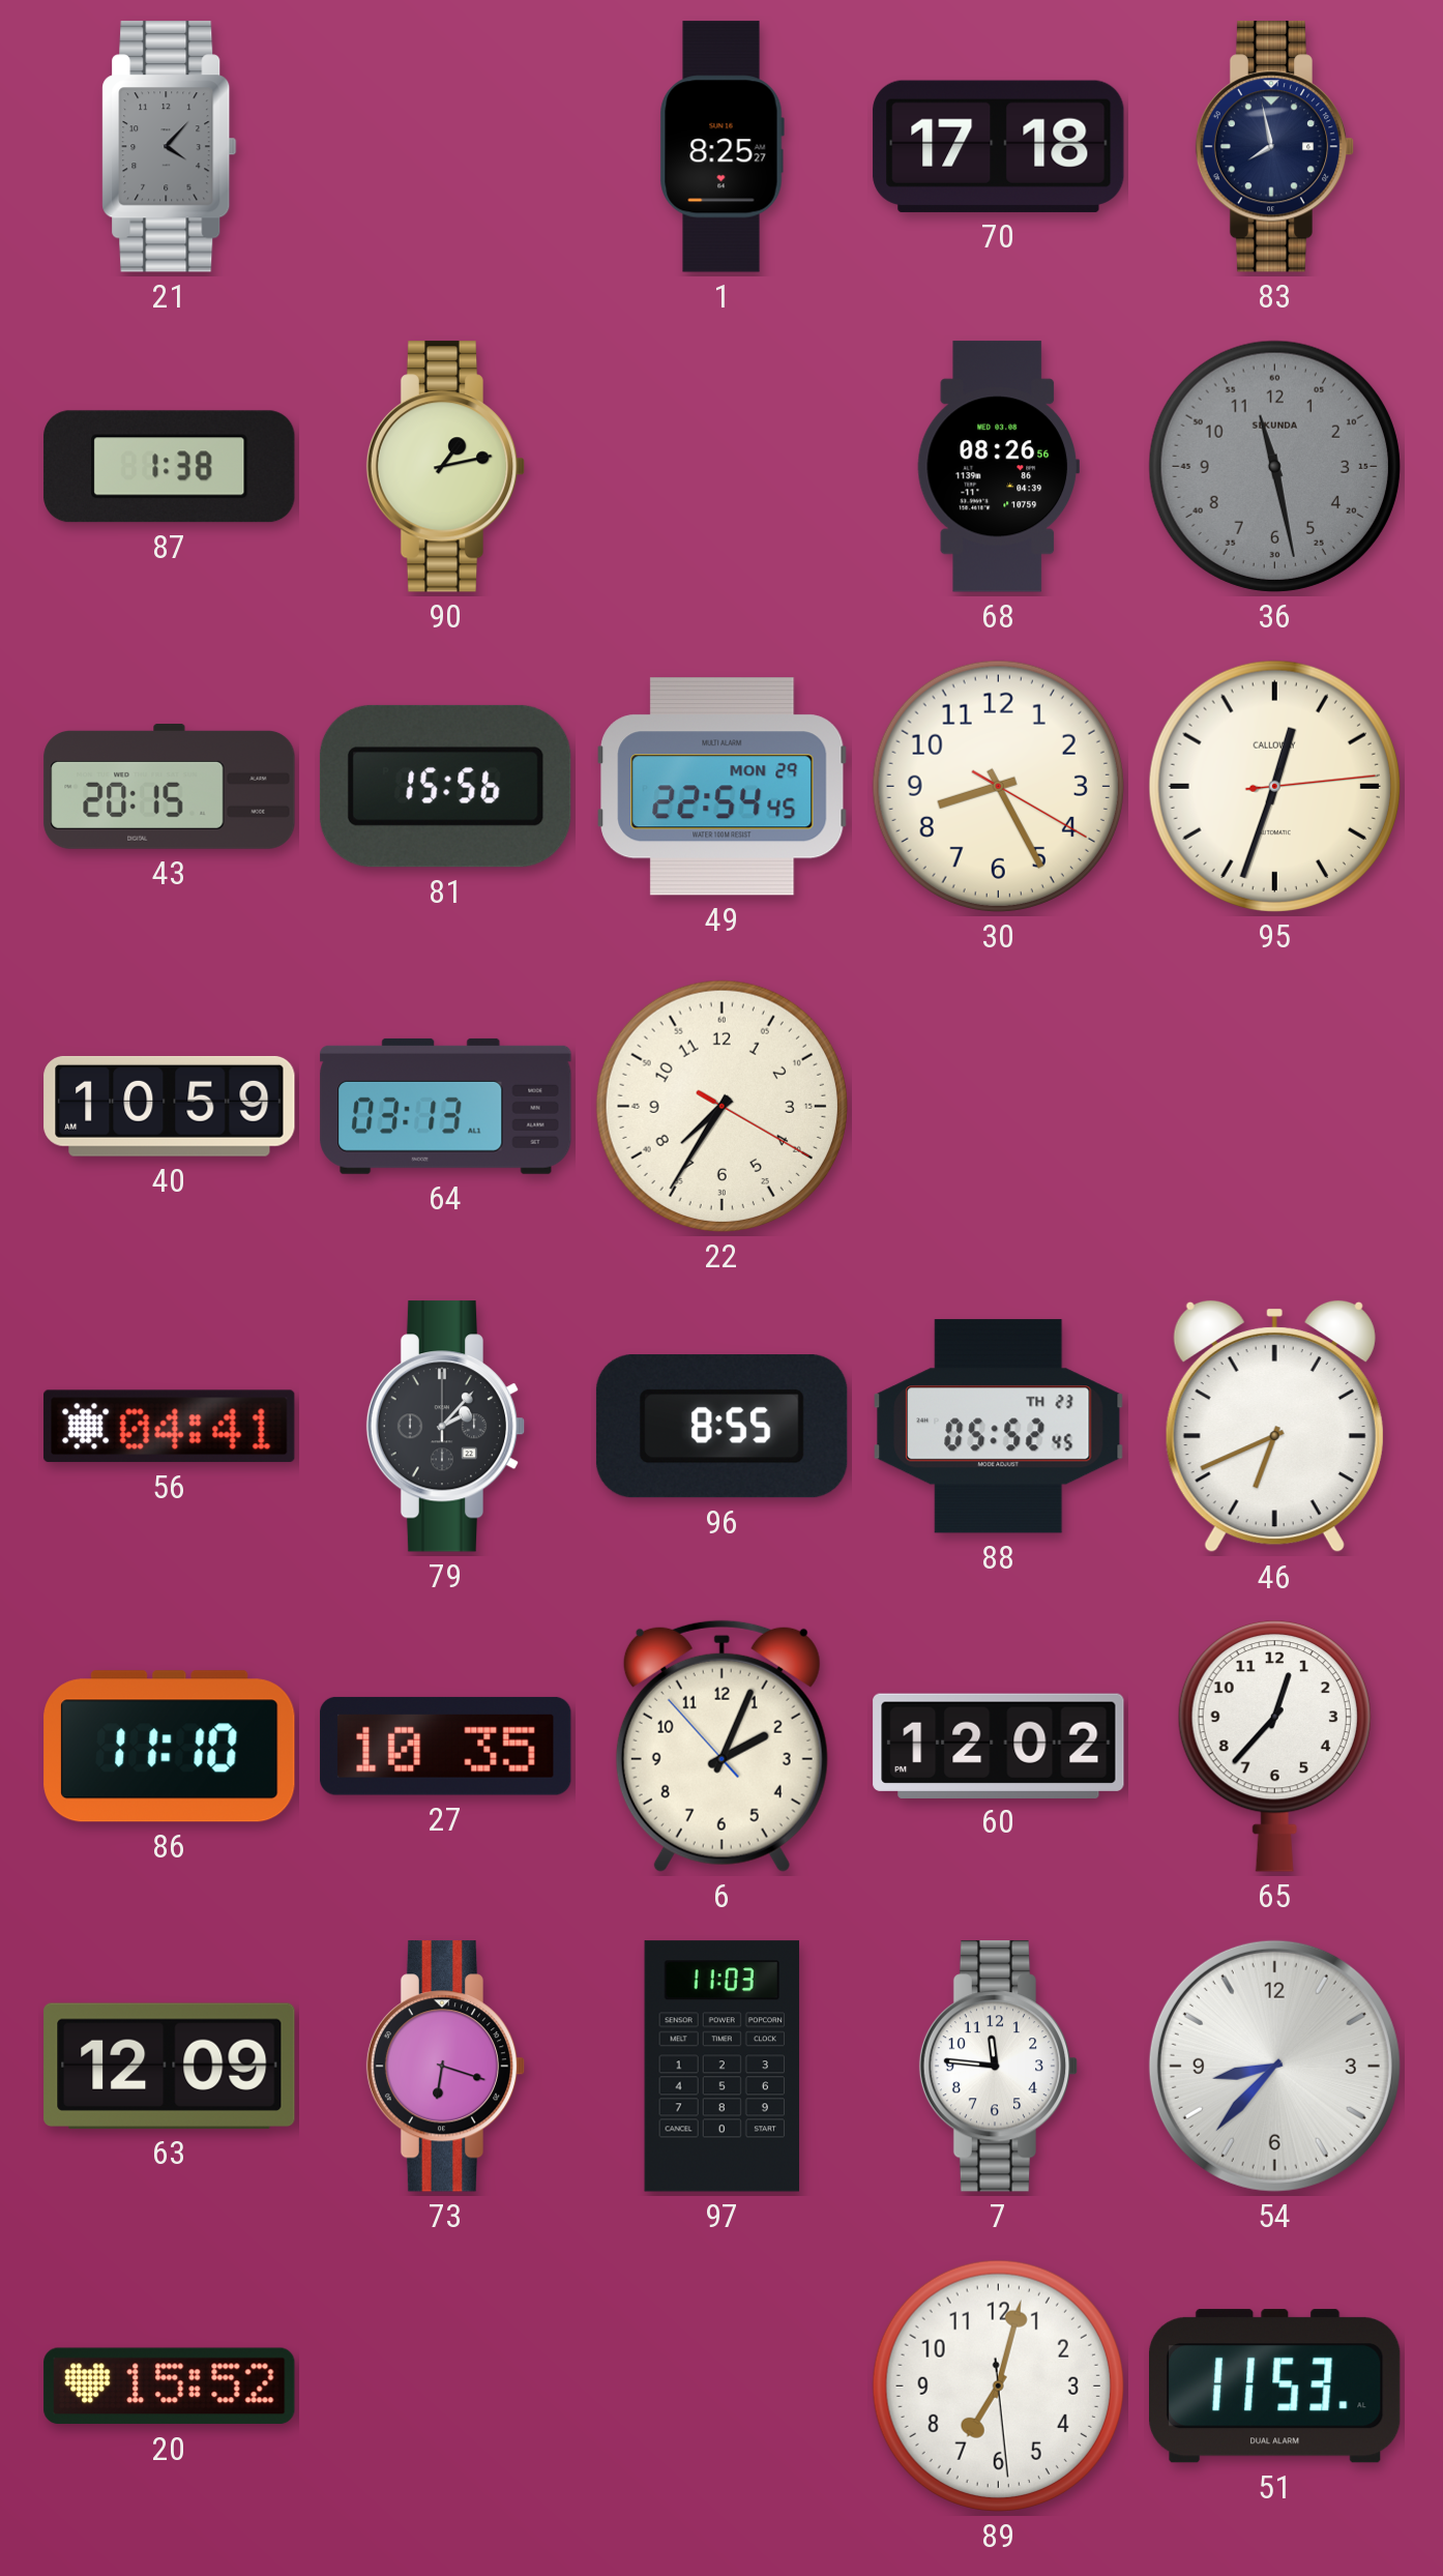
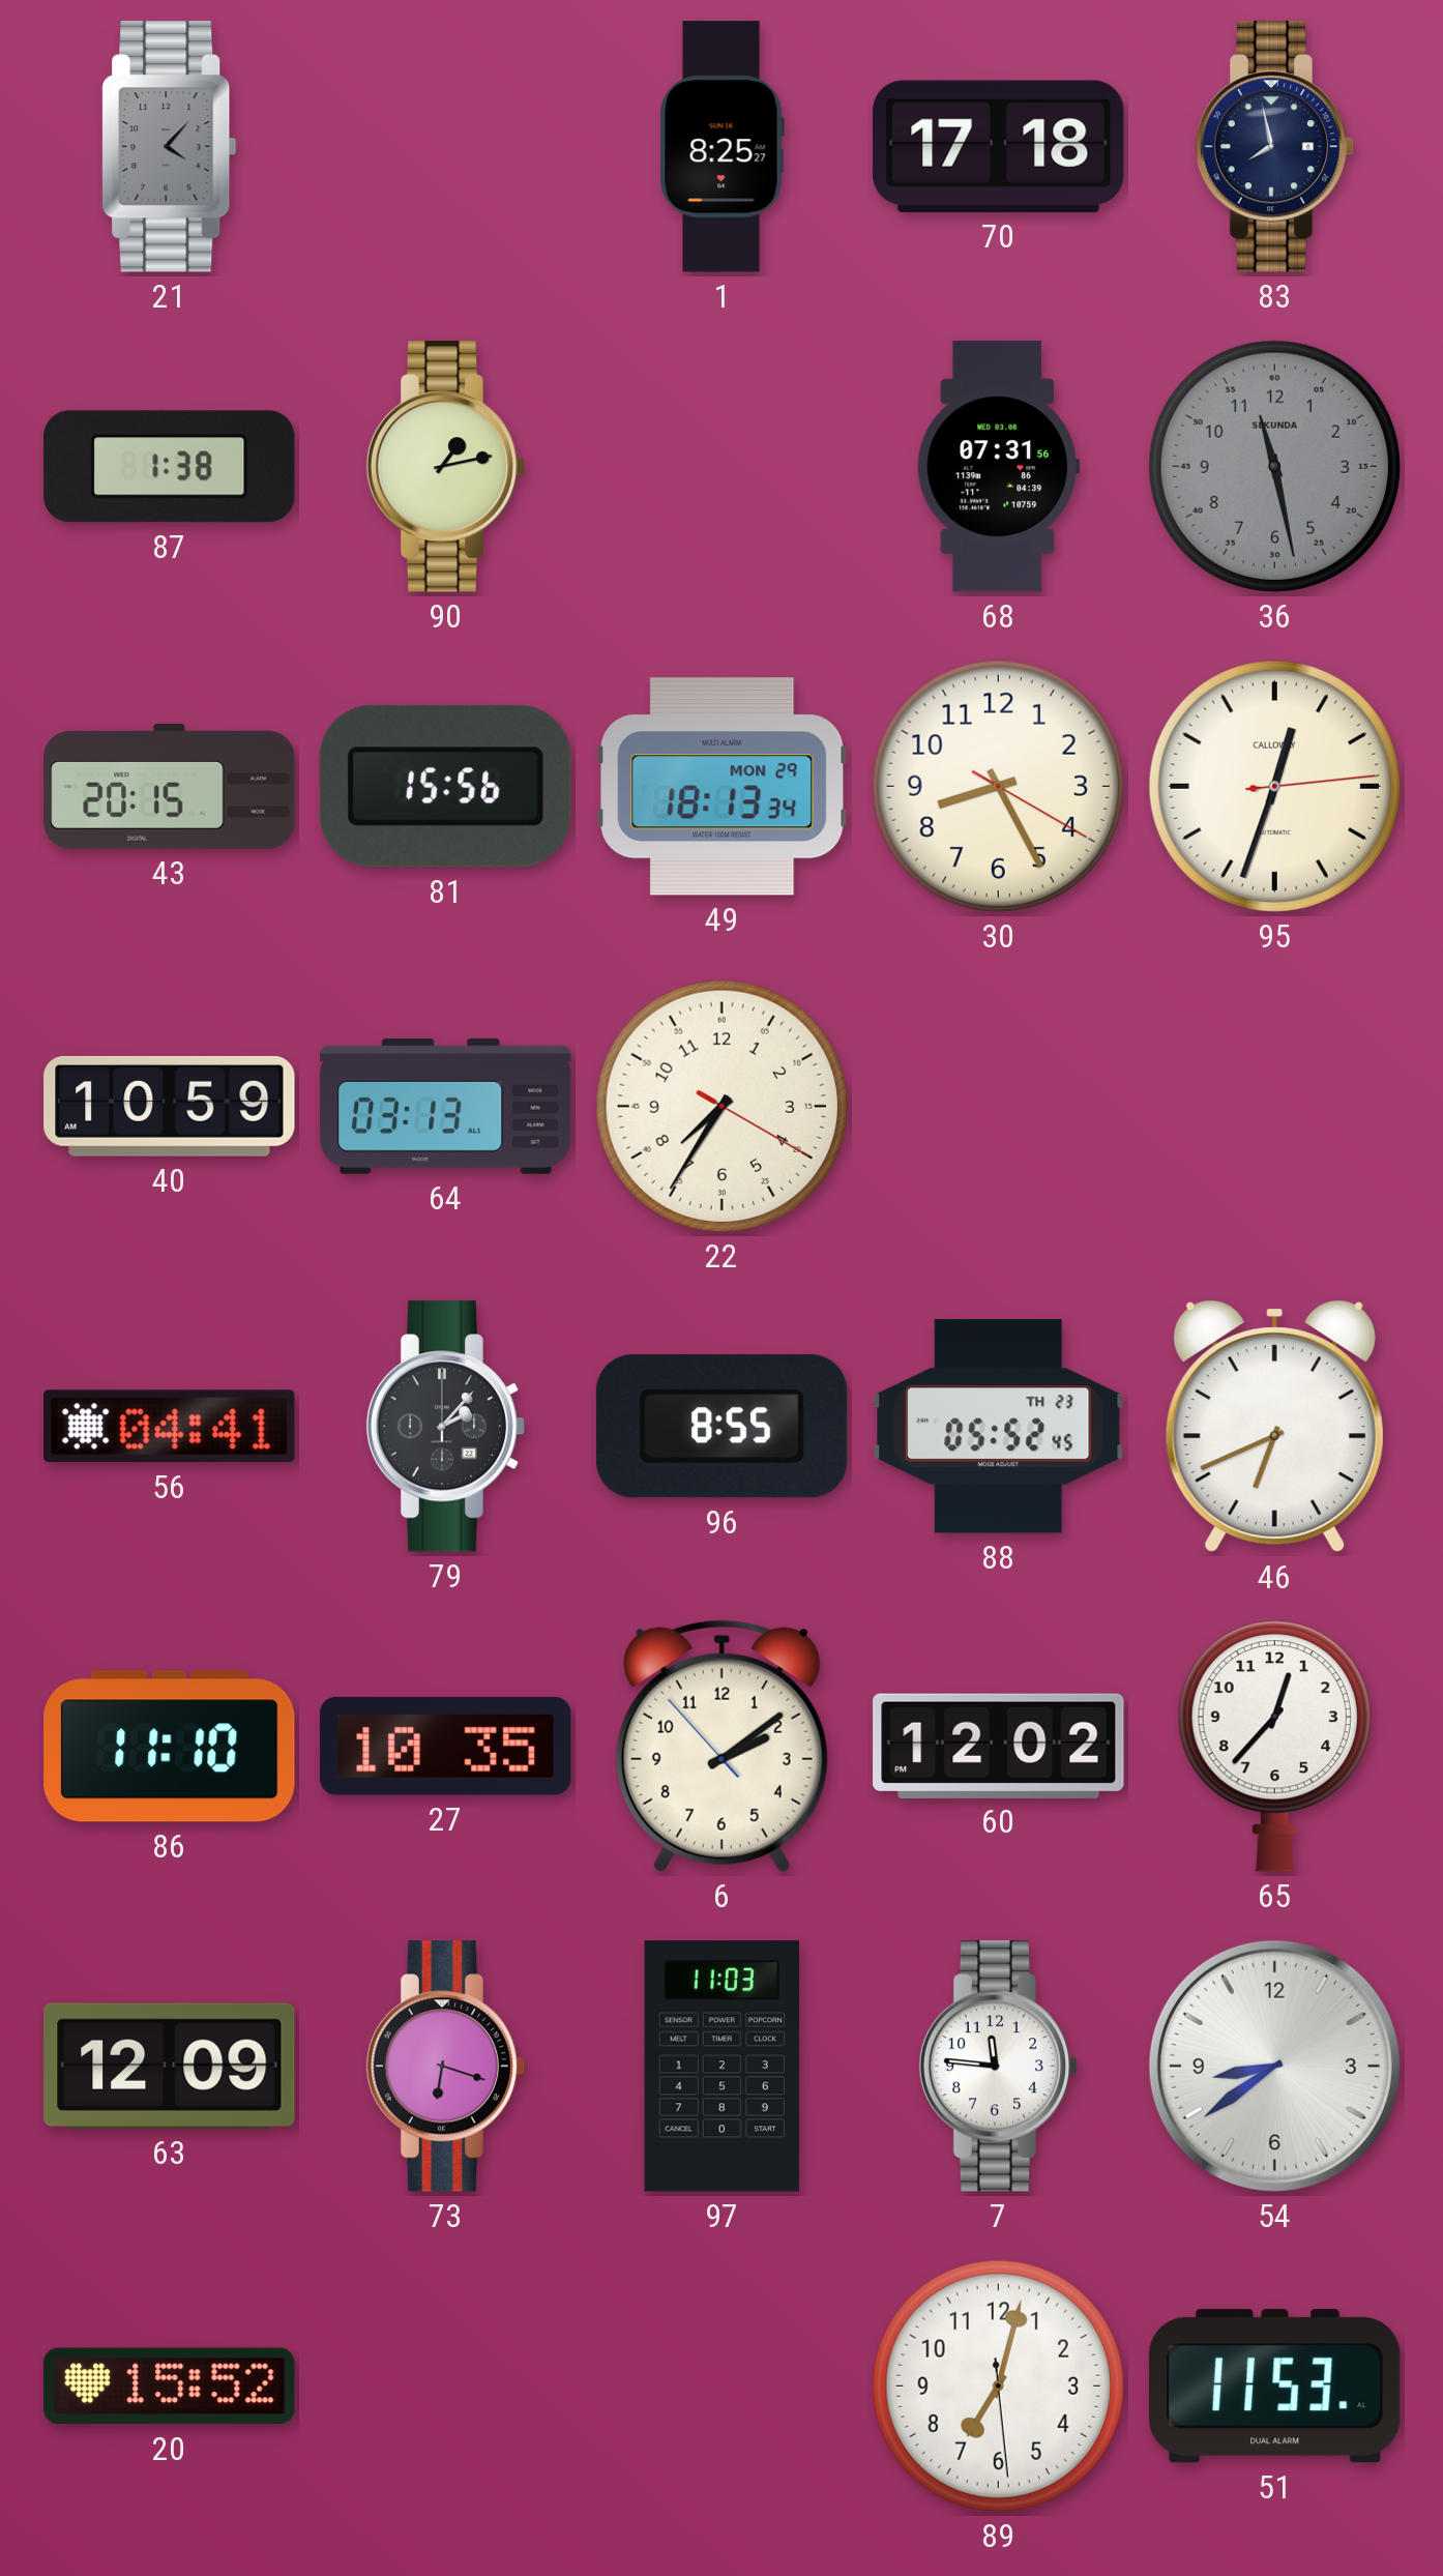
68: 08:26 -> 07:31
49: 22:54 -> 18:13
6: 2:03 -> 2:08
54: 8:37 -> 8:39
